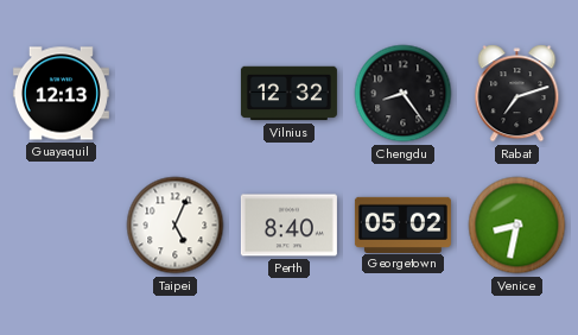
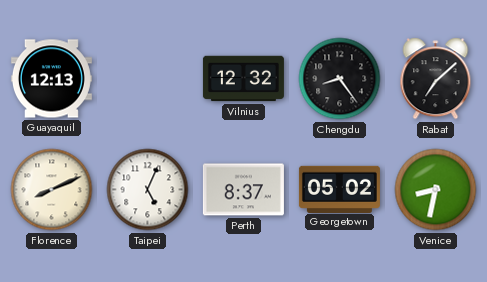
Rabat: 7:12 -> 7:08
Florence: none -> 8:11
Perth: 8:40 -> 8:37
